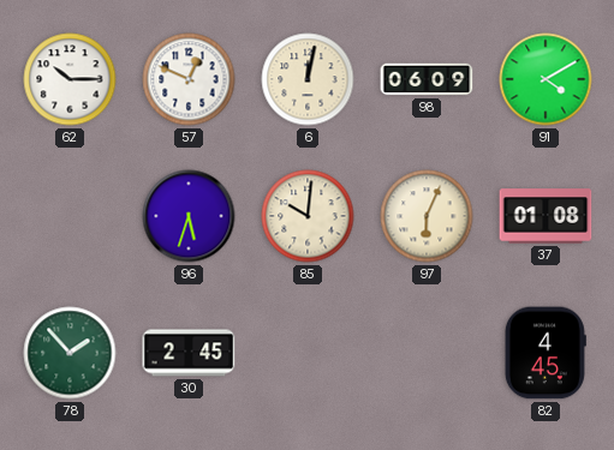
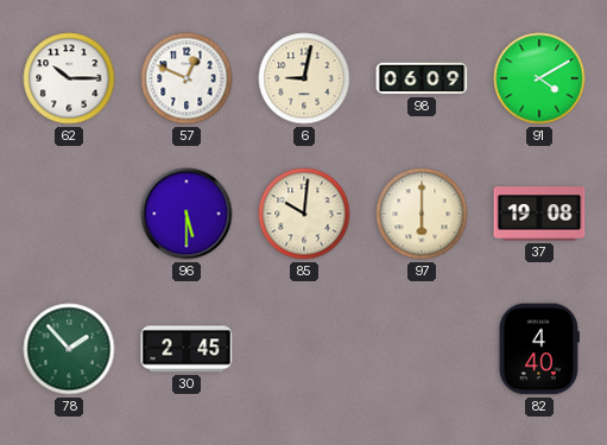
6: 12:02 -> 9:02
96: 5:33 -> 5:30
97: 6:04 -> 6:00
37: 01:08 -> 19:08
82: 4:45 -> 4:40
